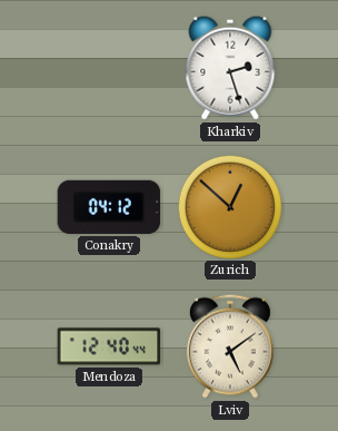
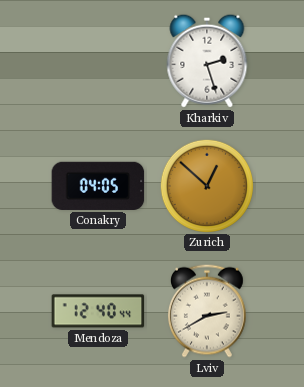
Conakry: 04:12 -> 04:05
Lviv: 5:09 -> 2:40
